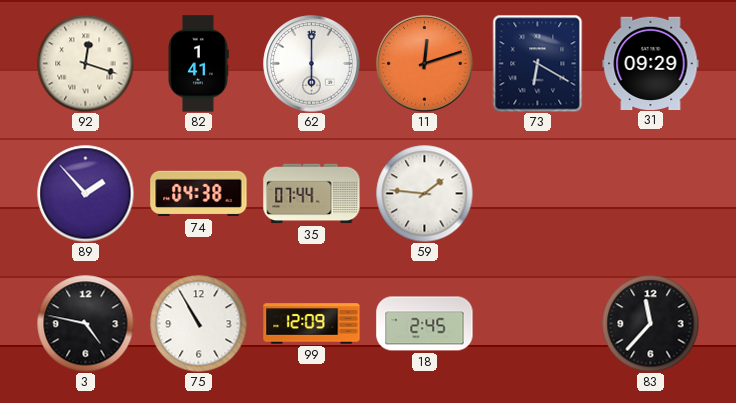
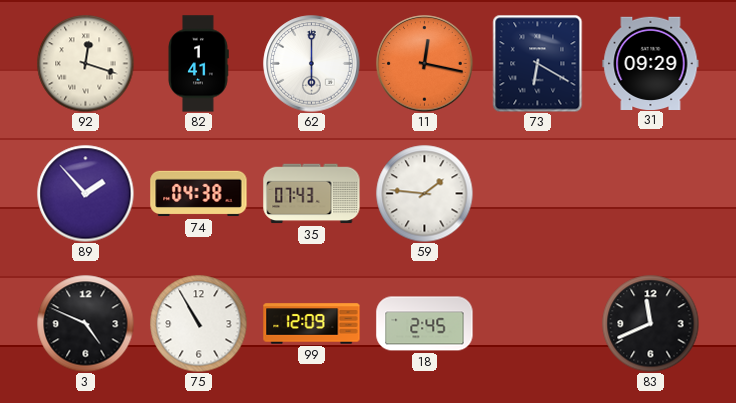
11: 12:12 -> 12:17
35: 07:44 -> 07:43
3: 4:47 -> 4:49
83: 11:37 -> 11:41
